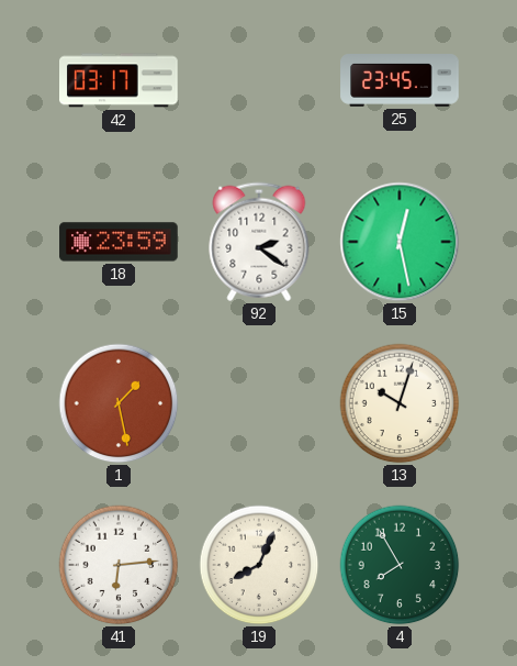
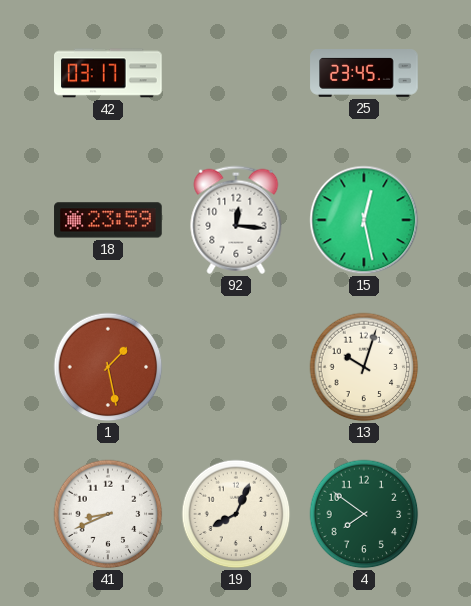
92: 2:21 -> 12:16
41: 6:14 -> 8:41
4: 7:55 -> 7:51
